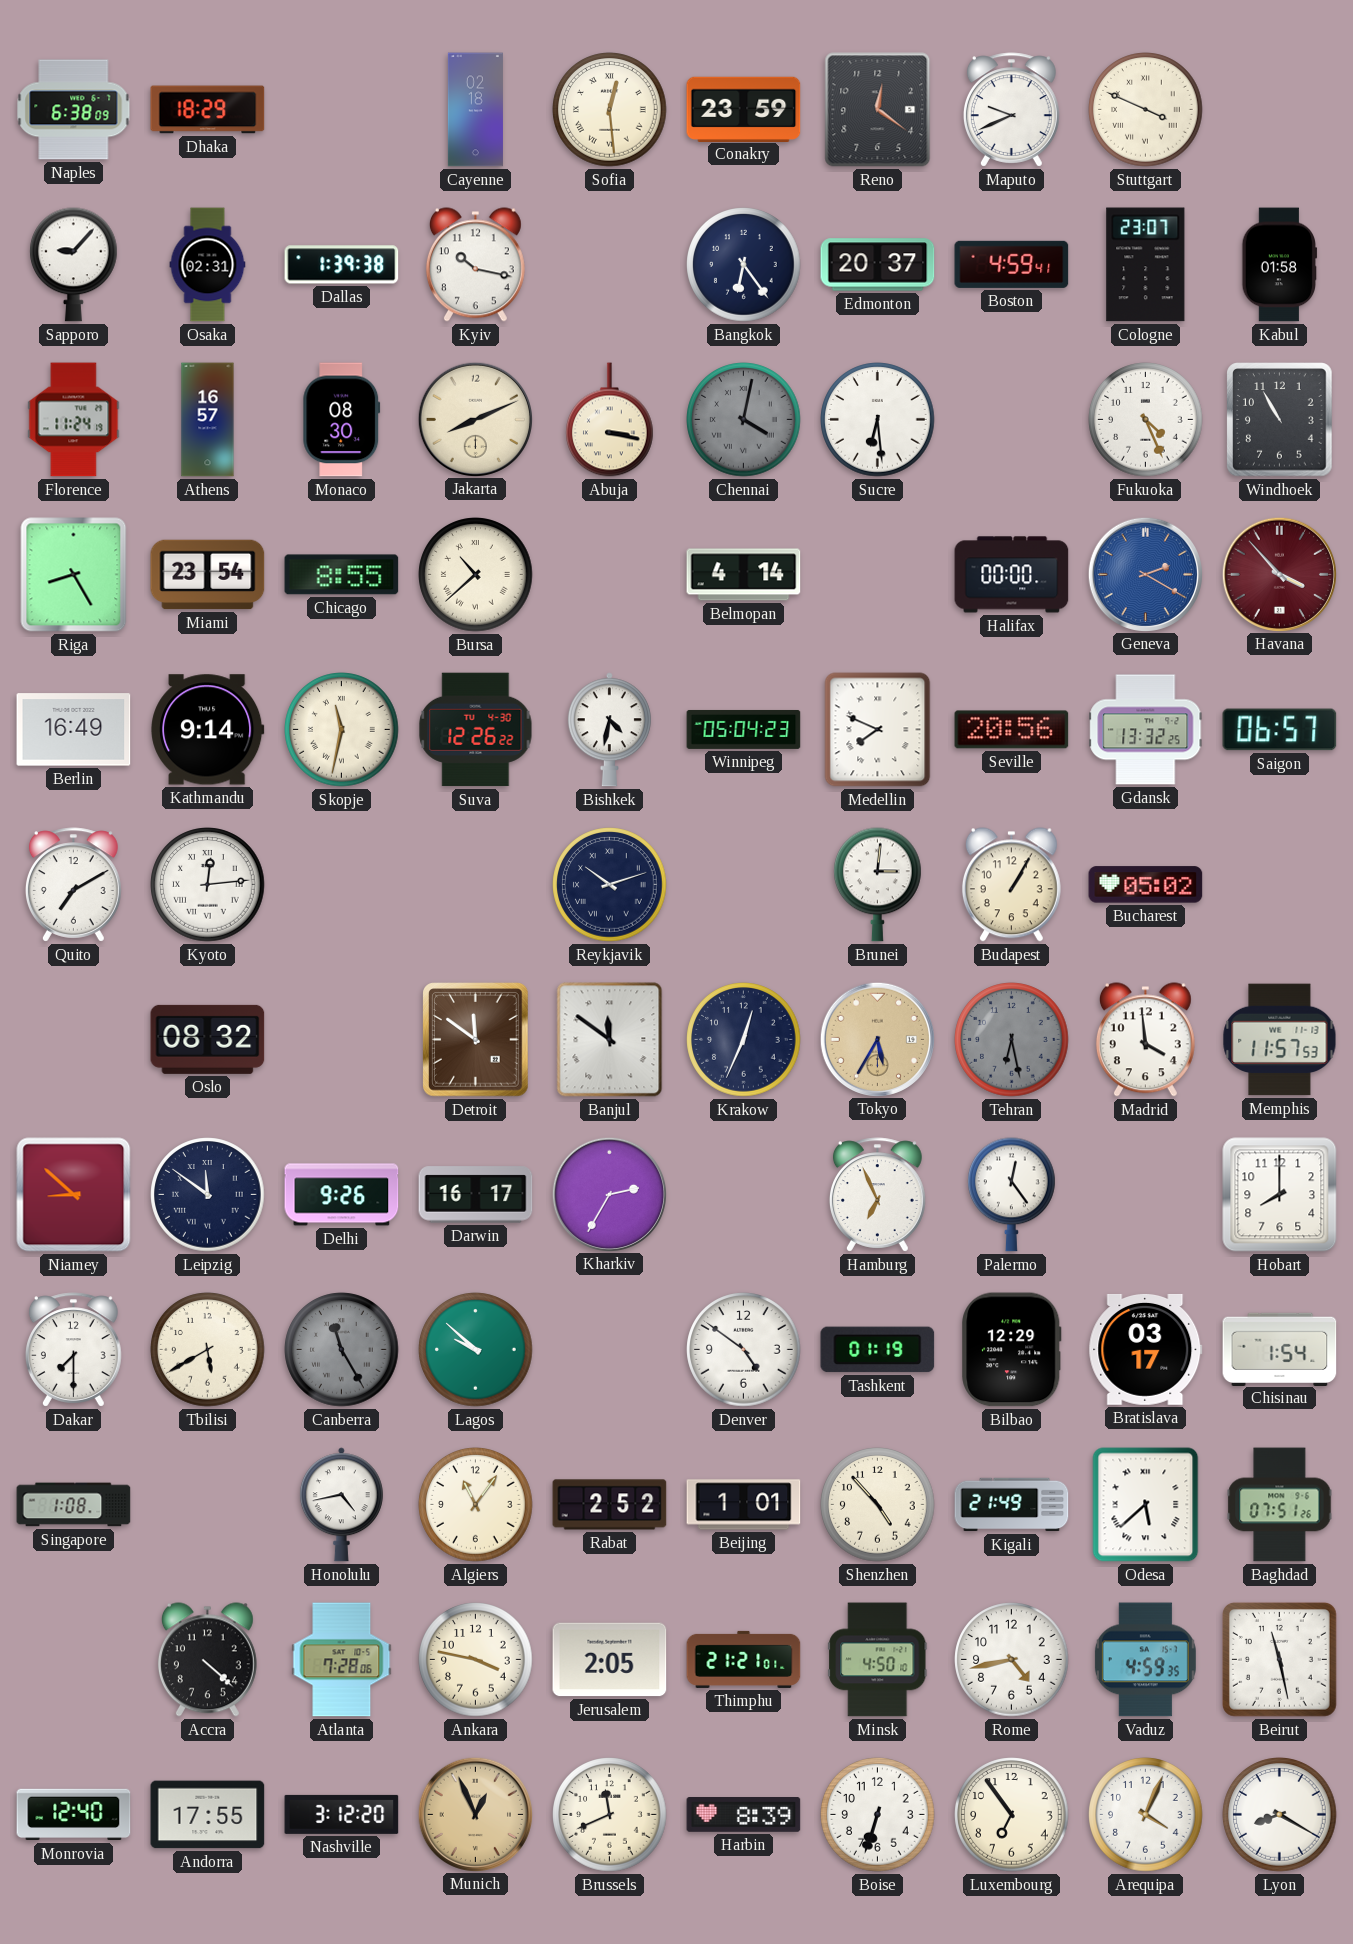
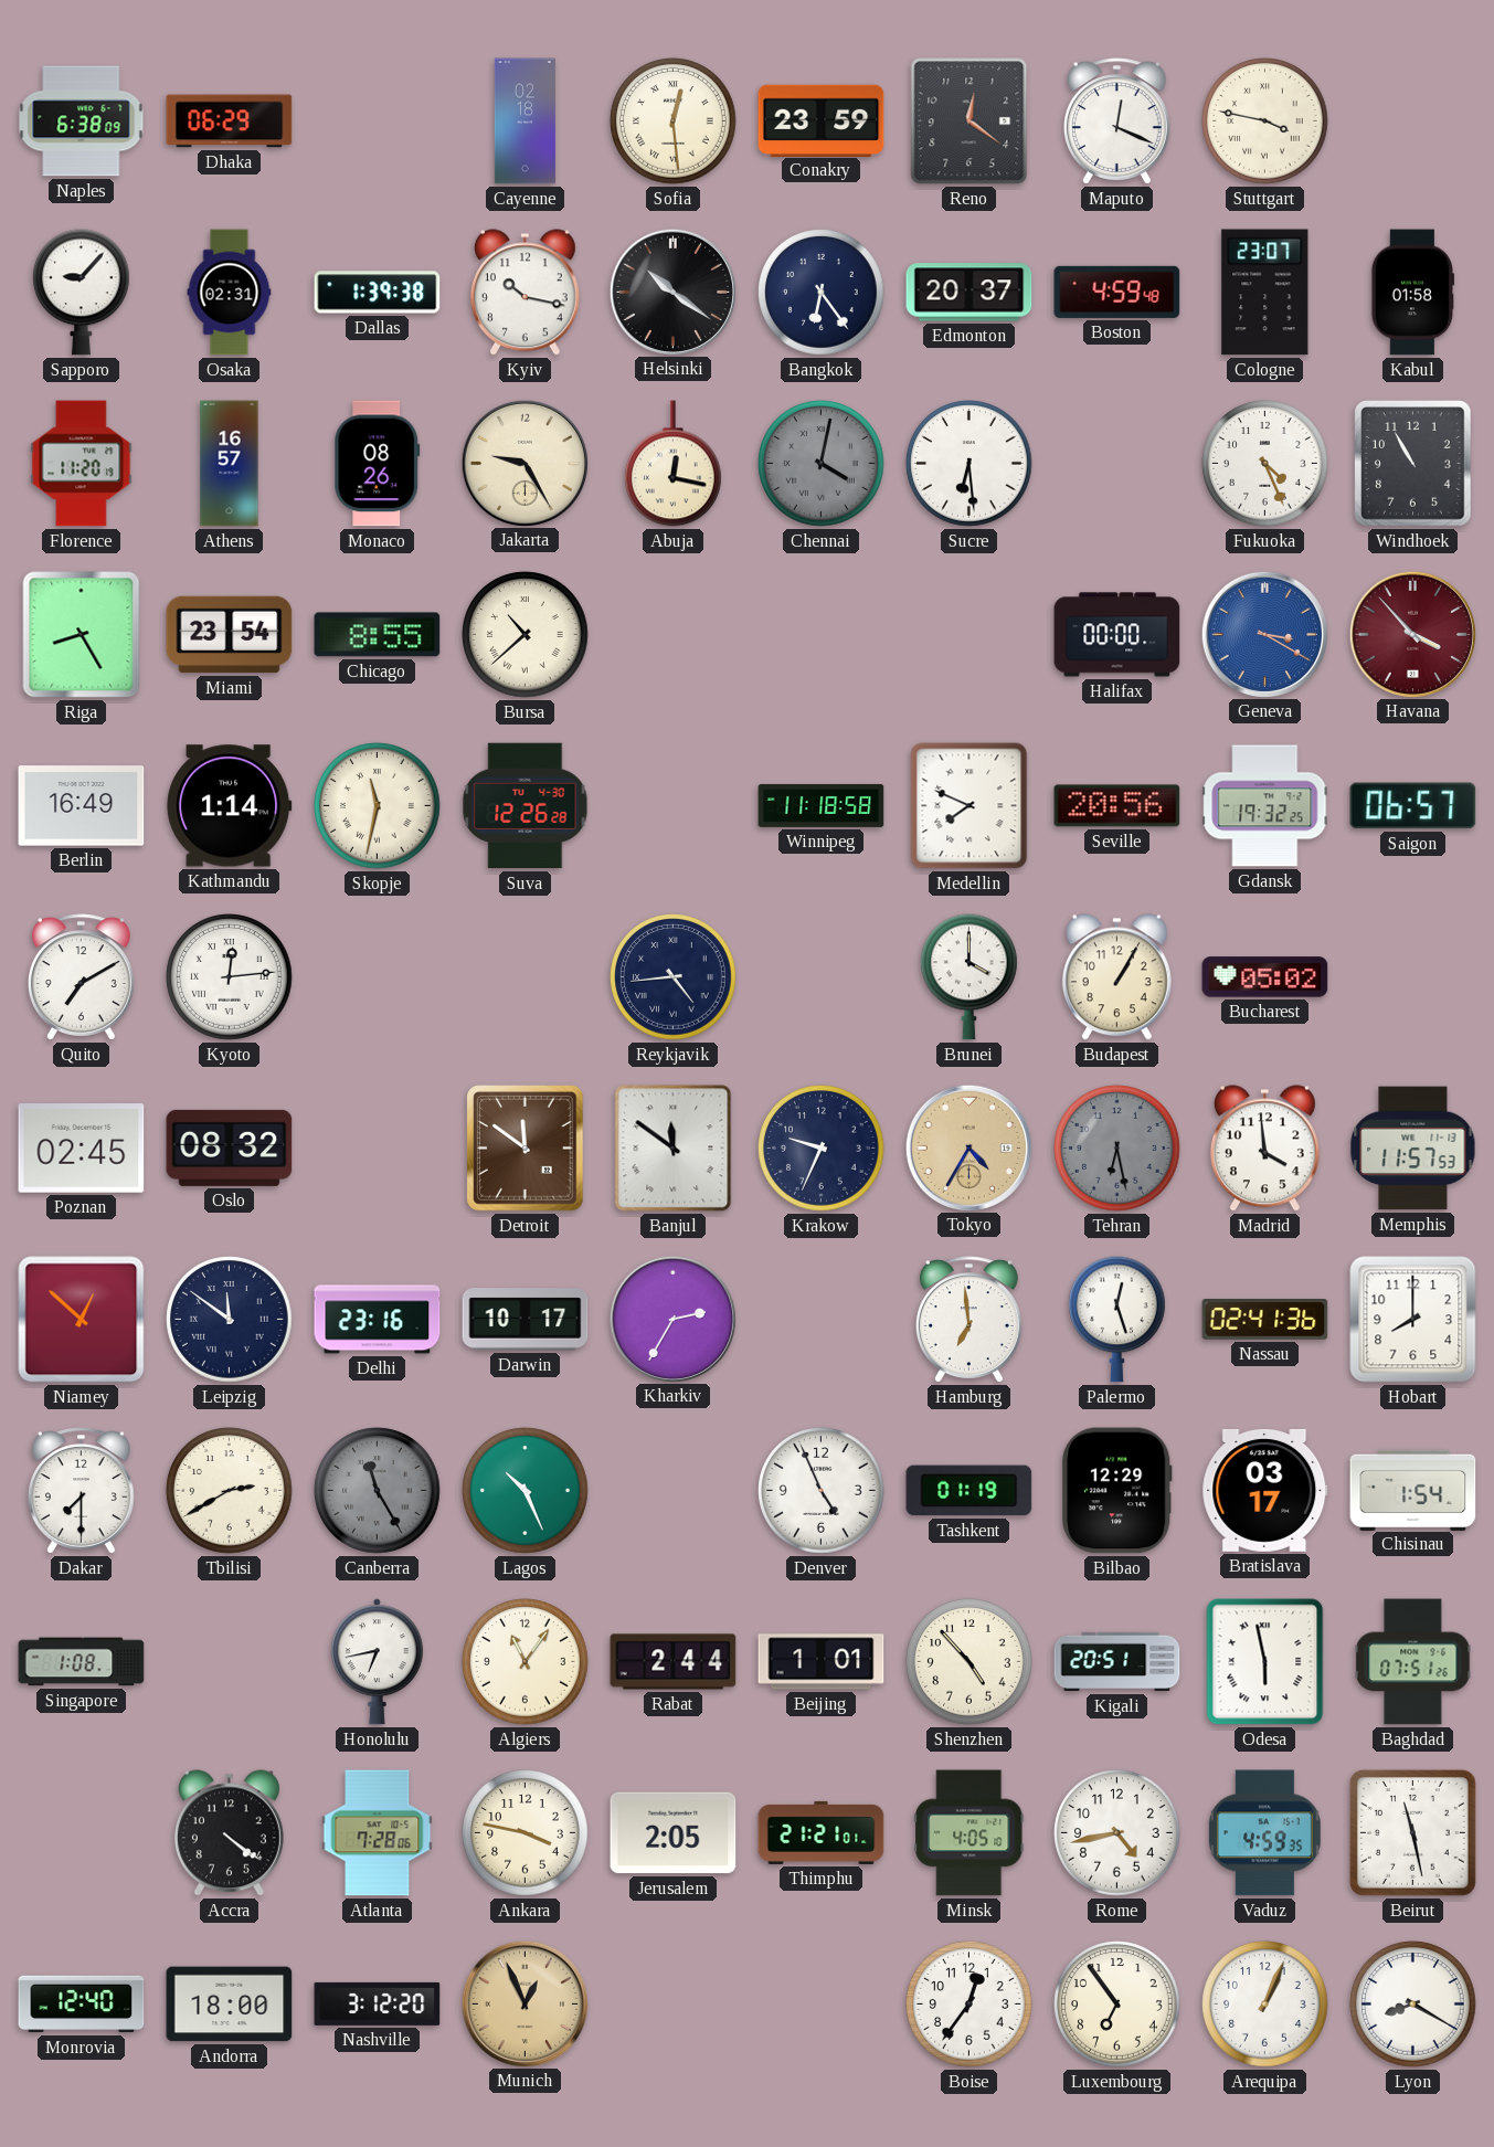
Dhaka: 18:29 -> 06:29
Maputo: 9:41 -> 12:19
Stuttgart: 3:49 -> 3:47
Helsinki: none -> 10:21
Boston: 4:59:41 -> 4:59:48
Florence: 11:24 -> 11:20
Monaco: 08:30 -> 08:26
Jakarta: 8:11 -> 9:25
Abuja: 3:17 -> 12:17
Belmopan: 4:14 -> none
Geneva: 2:20 -> 3:20
Kathmandu: 9:14 -> 1:14
Suva: 12:26:22 -> 12:26:28
Bishkek: 4:32 -> none
Winnipeg: 05:04 -> 11:18
Gdansk: 13:32 -> 19:32
Reykjavik: 10:12 -> 4:44
Brunei: 3:01 -> 4:00
Poznan: none -> 02:45
Krakow: 12:34 -> 9:34
Tokyo: 5:35 -> 4:35
Niamey: 8:52 -> 12:52
Delhi: 9:26 -> 23:16
Darwin: 16:17 -> 10:17
Hamburg: 6:56 -> 6:59
Palermo: 12:24 -> 12:27
Nassau: none -> 02:41
Tbilisi: 5:40 -> 2:40
Lagos: 9:52 -> 10:26
Denver: 4:51 -> 4:56
Honolulu: 4:43 -> 6:43
Rabat: 2:52 -> 2:44
Kigali: 21:49 -> 20:51
Odesa: 5:38 -> 5:58
Accra: 4:22 -> 4:21
Minsk: 4:50 -> 4:05
Andorra: 17:55 -> 18:00
Brussels: 11:41 -> none
Harbin: 8:39 -> none
Boise: 6:33 -> 12:36
Arequipa: 4:04 -> 1:04
